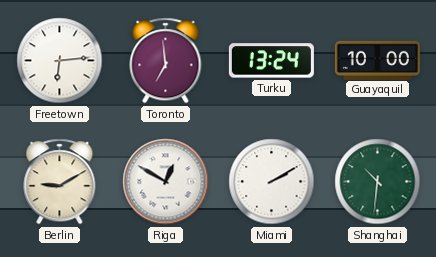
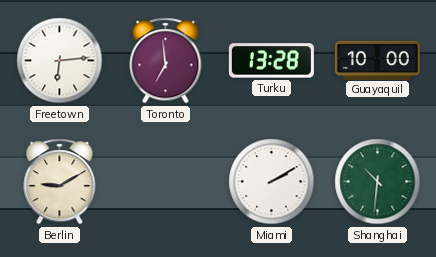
Turku: 13:24 -> 13:28
Riga: 12:50 -> none
